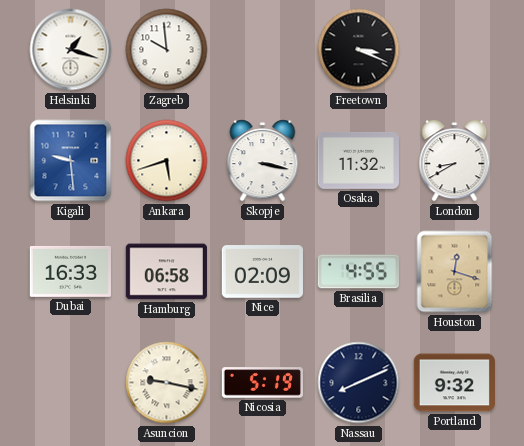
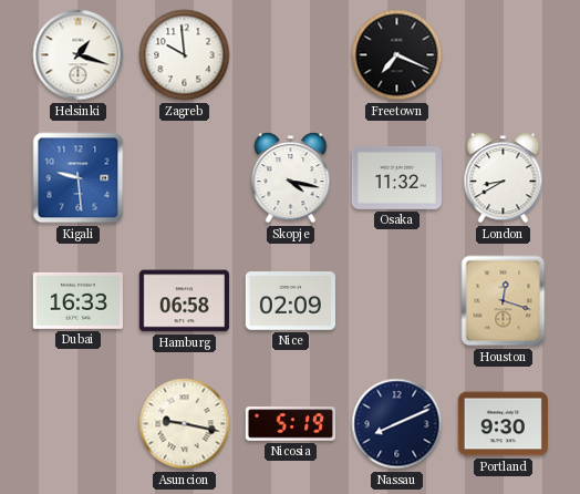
Freetown: 3:19 -> 7:19
Ankara: 5:42 -> none
Skopje: 3:17 -> 4:17
Brasilia: 4:55 -> none
Portland: 9:32 -> 9:30
